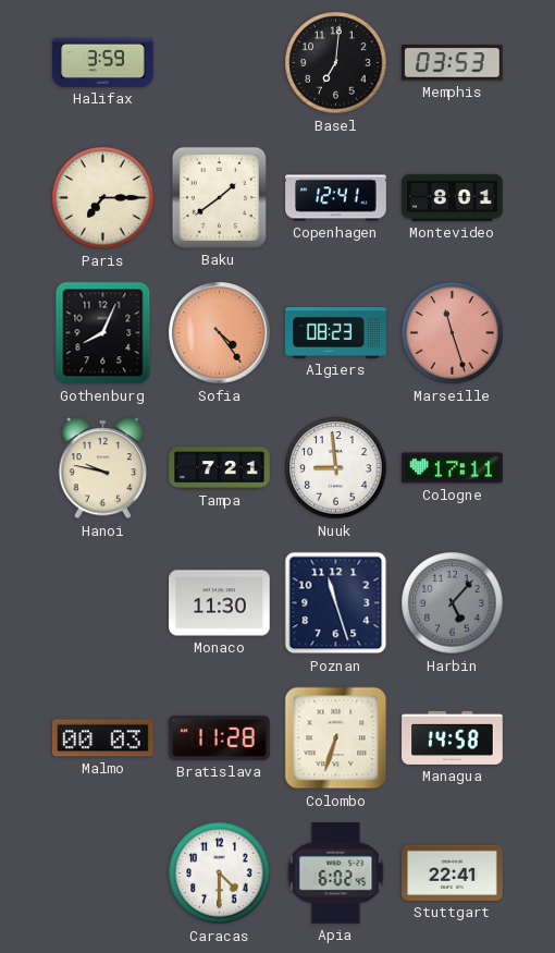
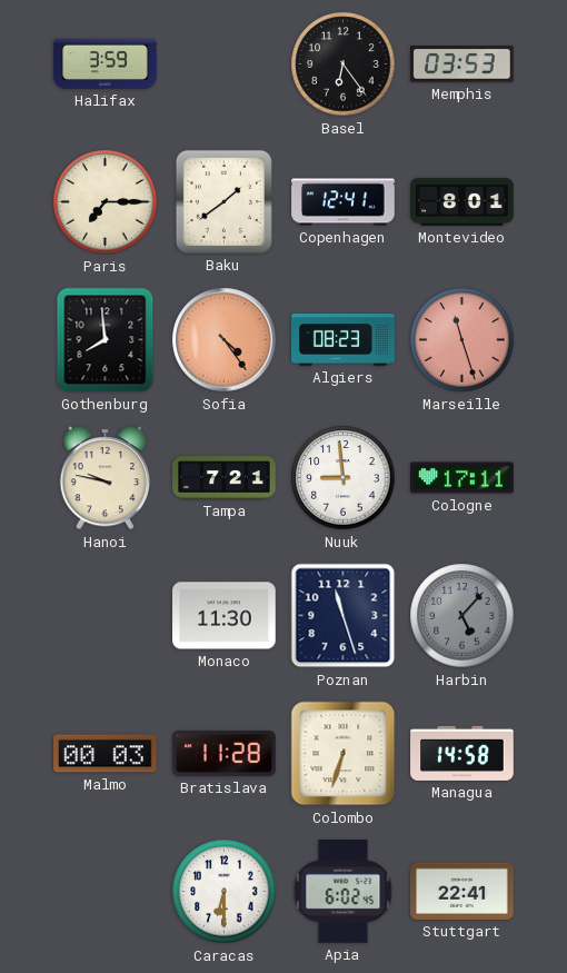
Basel: 7:01 -> 6:24
Gothenburg: 8:04 -> 7:59
Caracas: 4:30 -> 6:30
